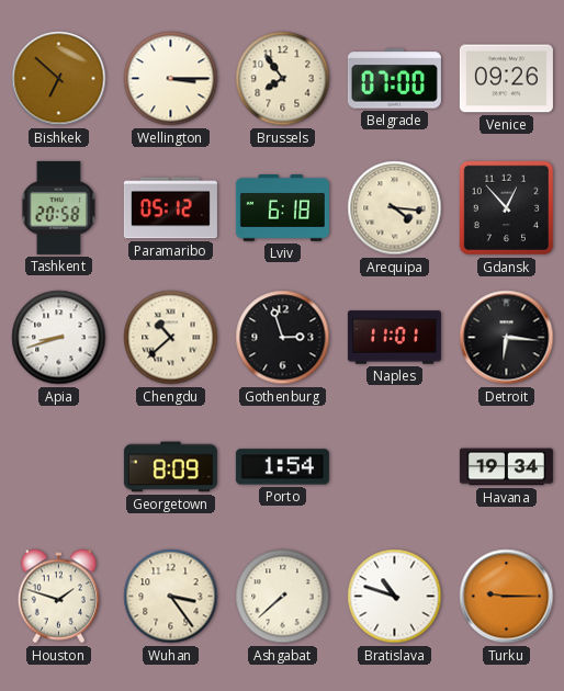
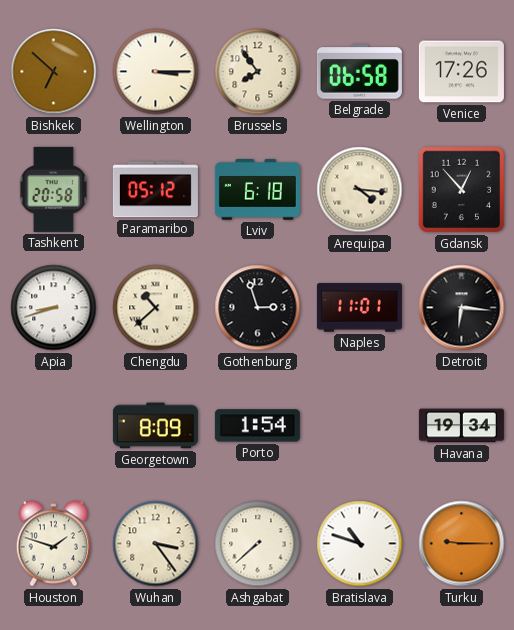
Belgrade: 07:00 -> 06:58
Venice: 09:26 -> 17:26
